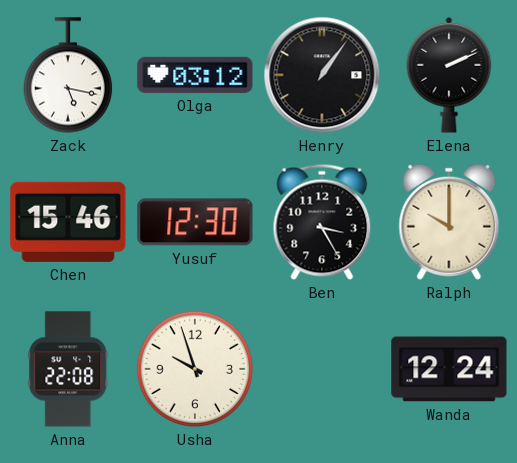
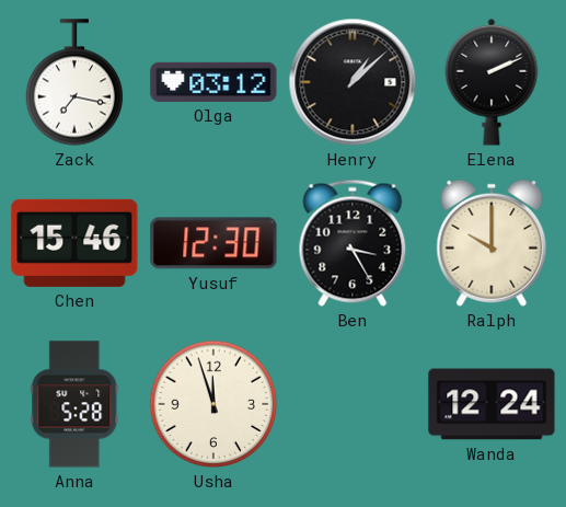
Zack: 5:17 -> 7:17
Henry: 1:06 -> 1:08
Anna: 22:08 -> 5:28
Usha: 9:57 -> 11:57
